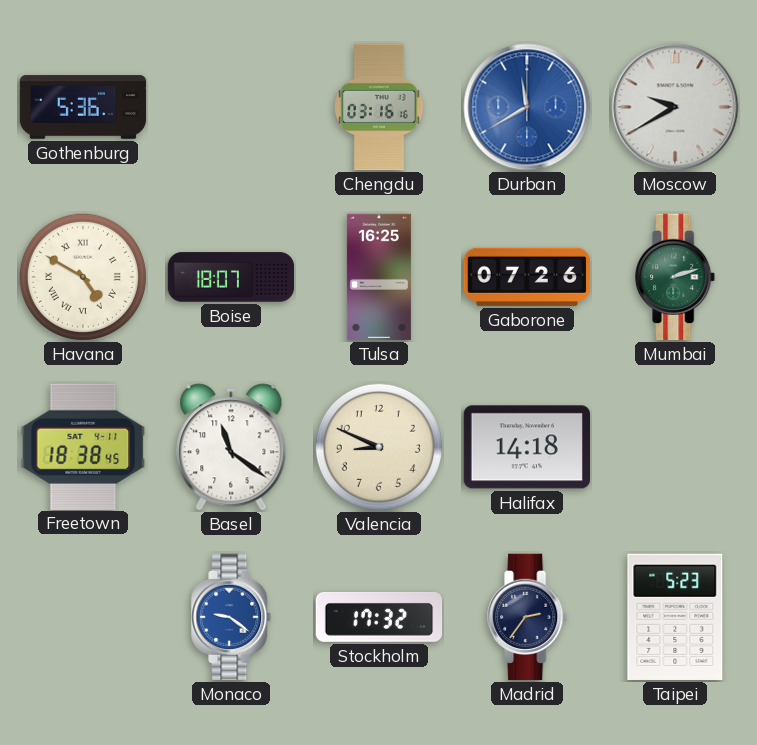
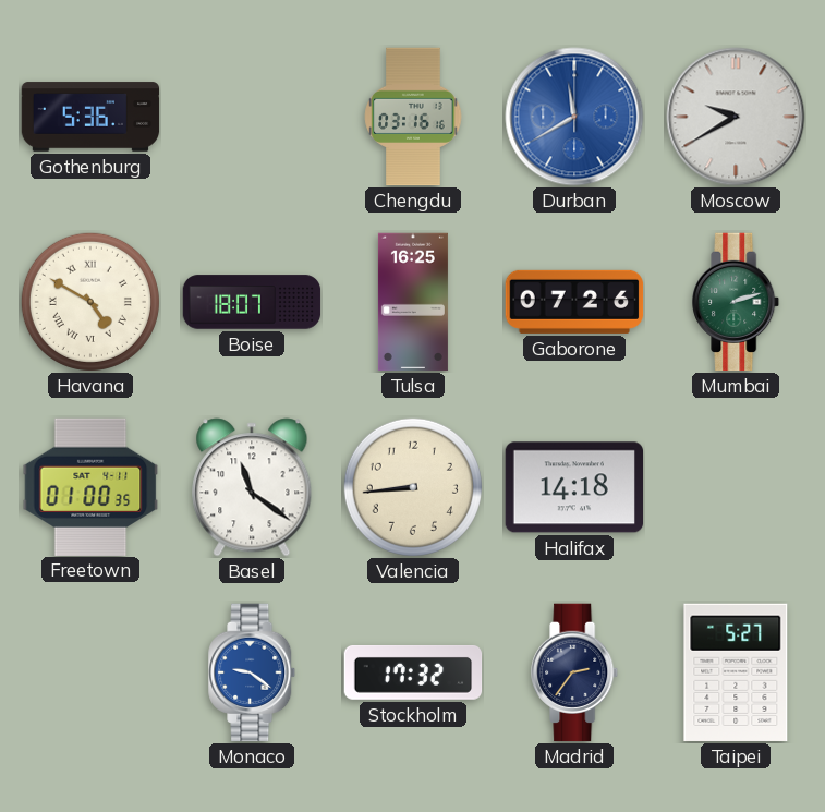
Freetown: 18:38 -> 01:00
Valencia: 8:49 -> 8:44
Taipei: 5:23 -> 5:27
